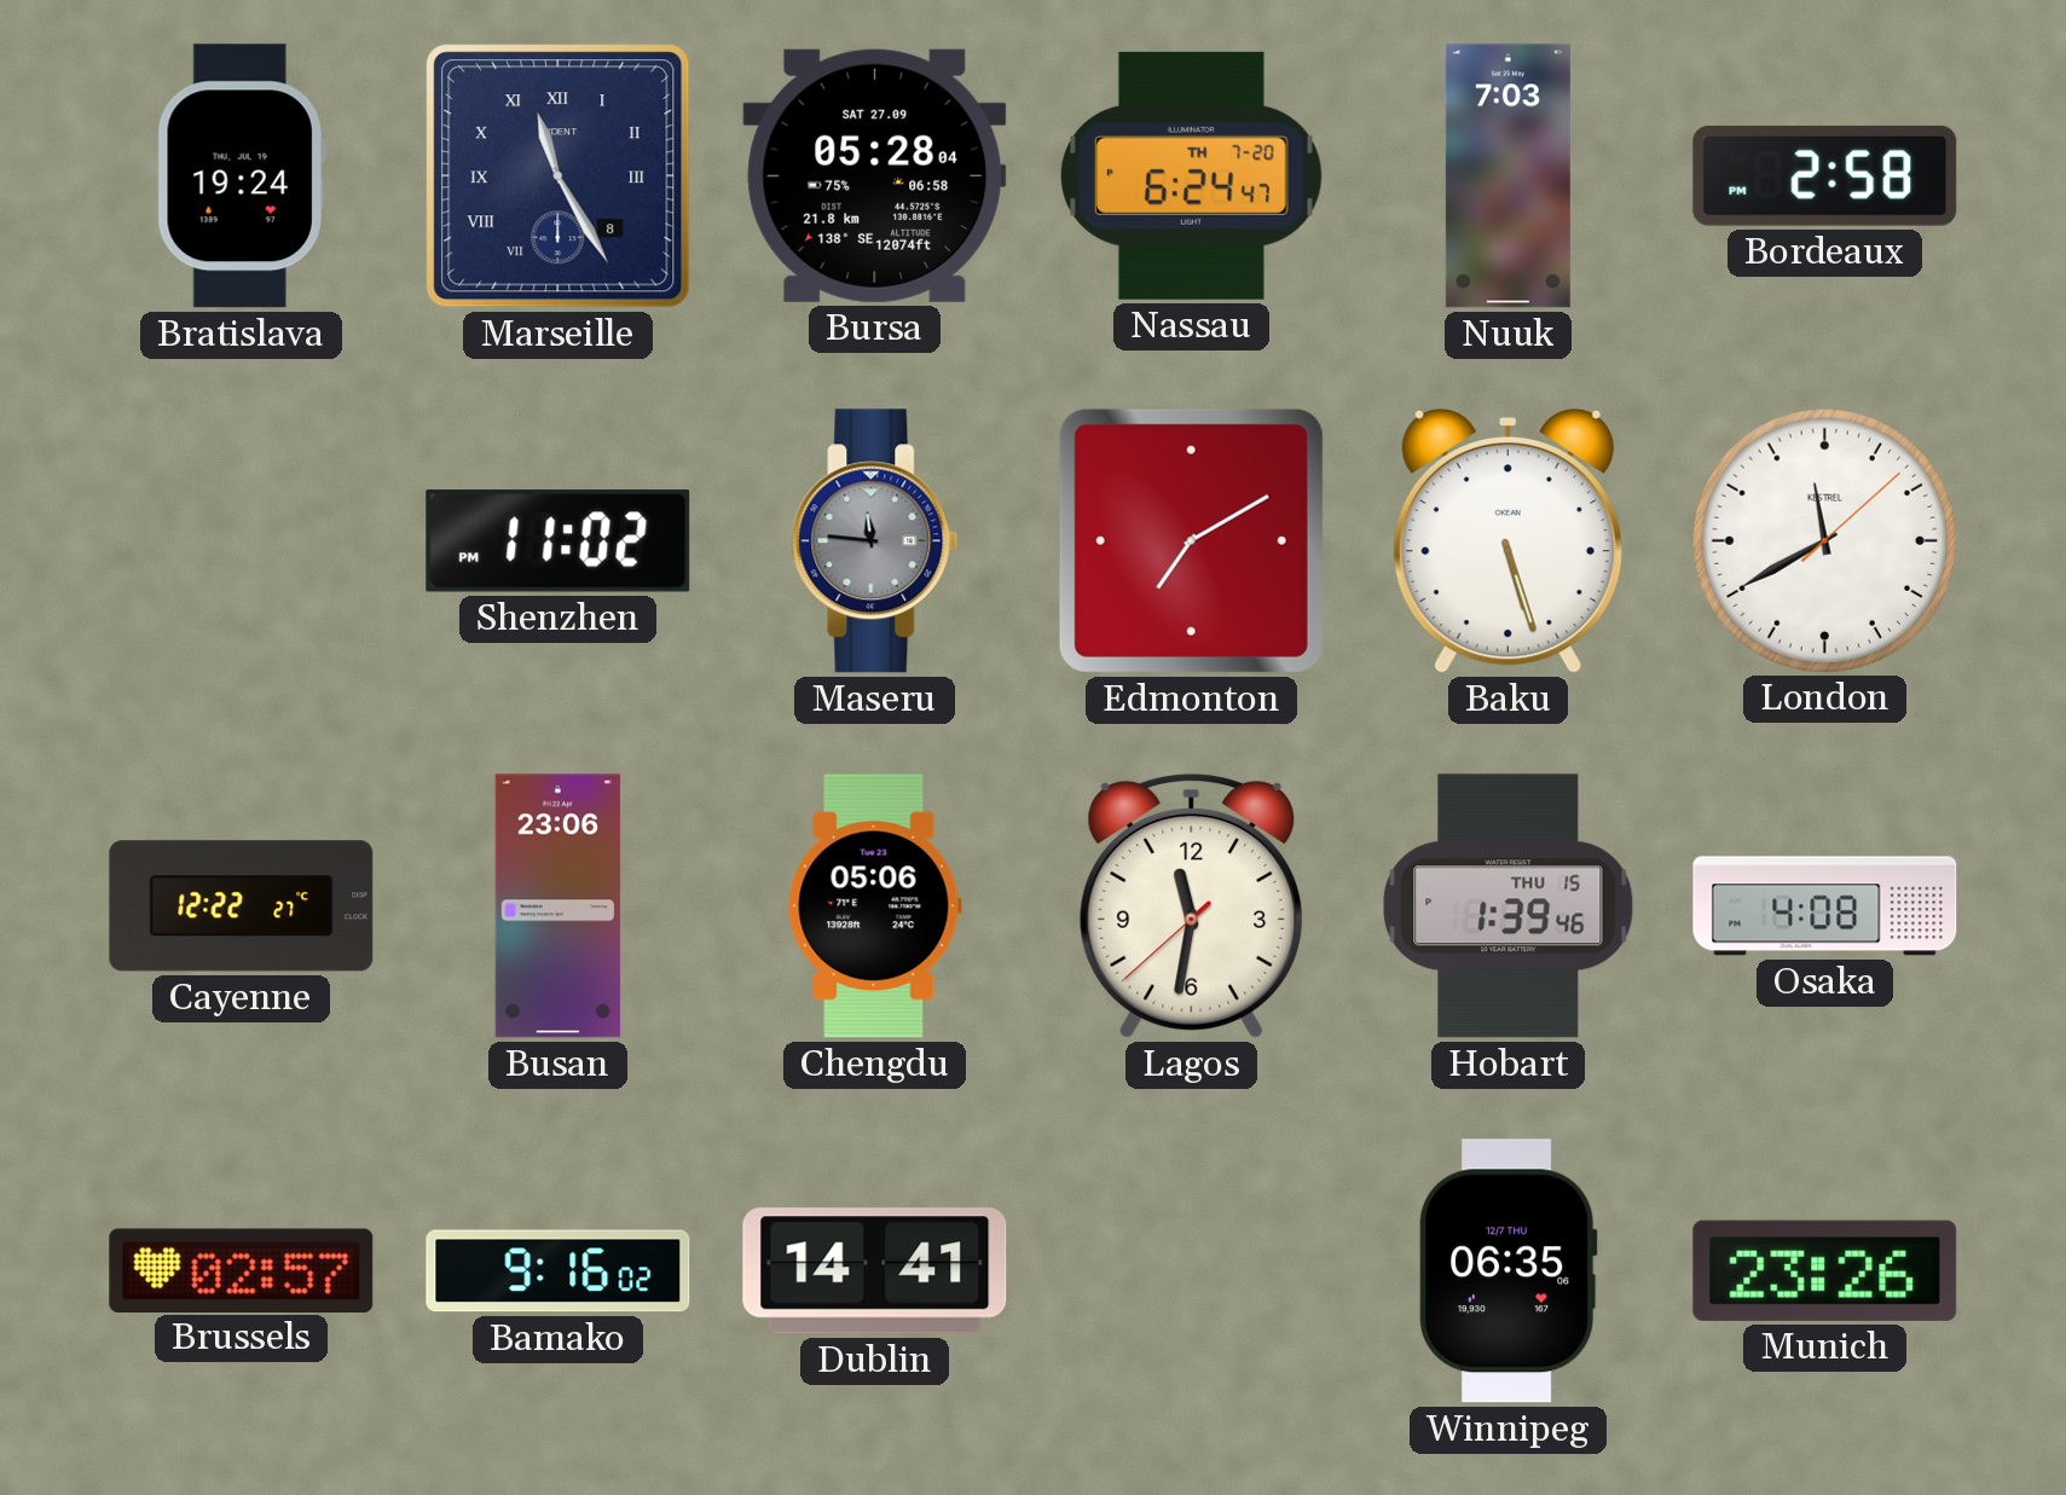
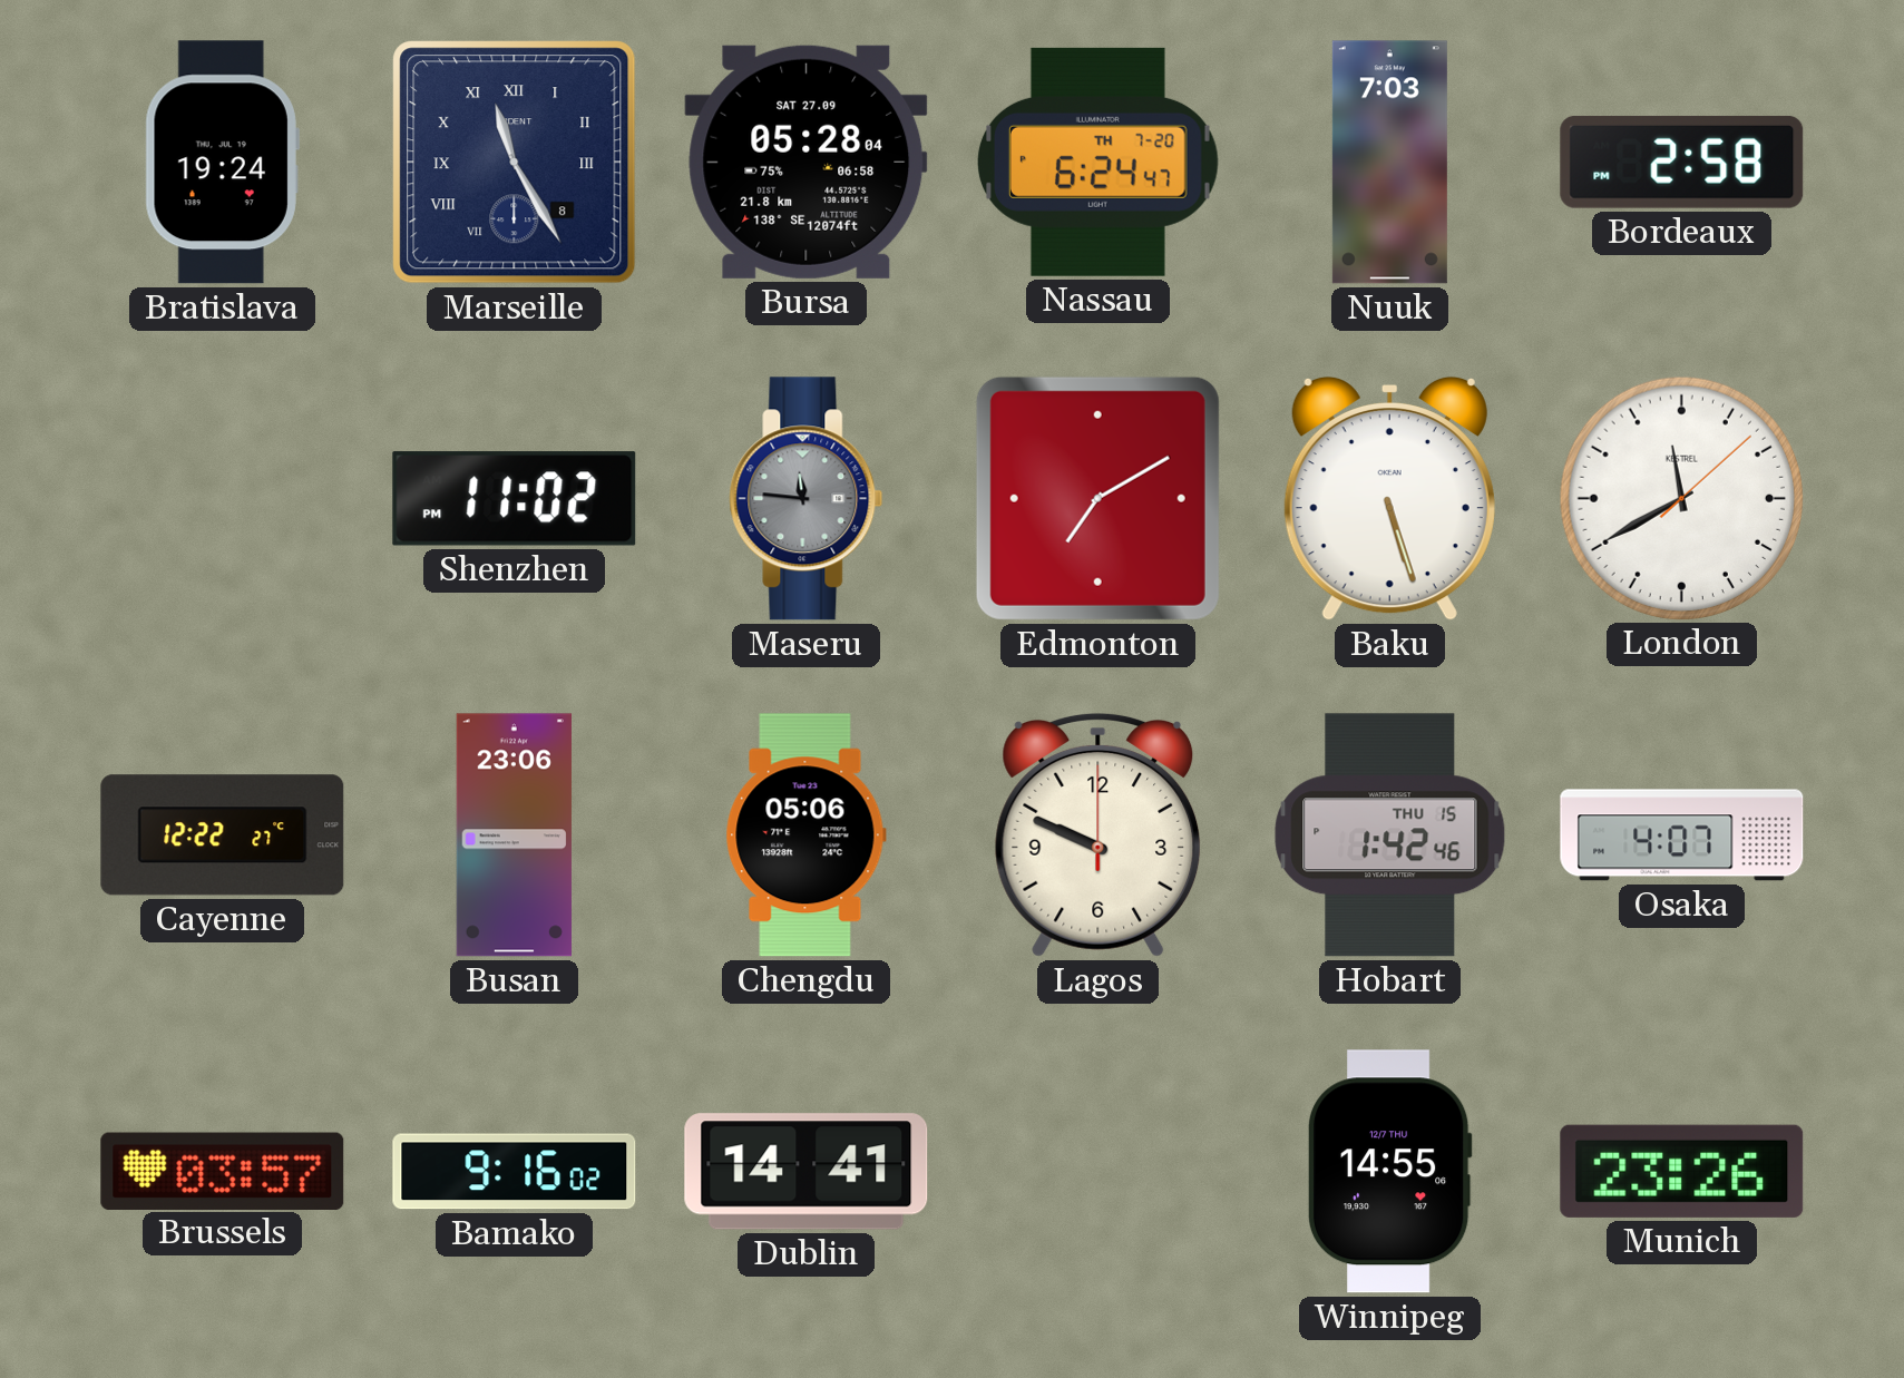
Lagos: 11:31 -> 9:49
Hobart: 1:39 -> 1:42
Osaka: 4:08 -> 4:07
Brussels: 02:57 -> 03:57
Winnipeg: 06:35 -> 14:55
